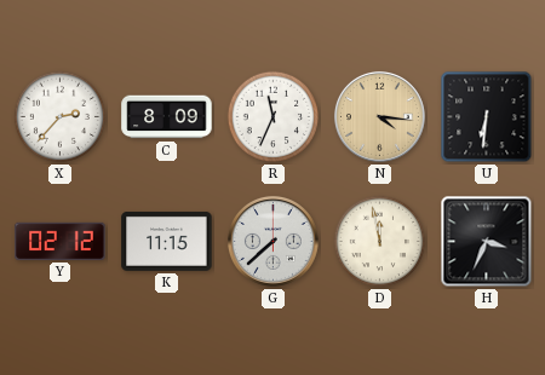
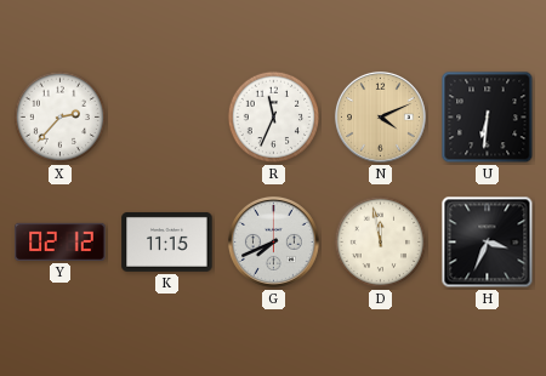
C: 8:09 -> none
N: 4:16 -> 4:11
G: 7:38 -> 7:41
